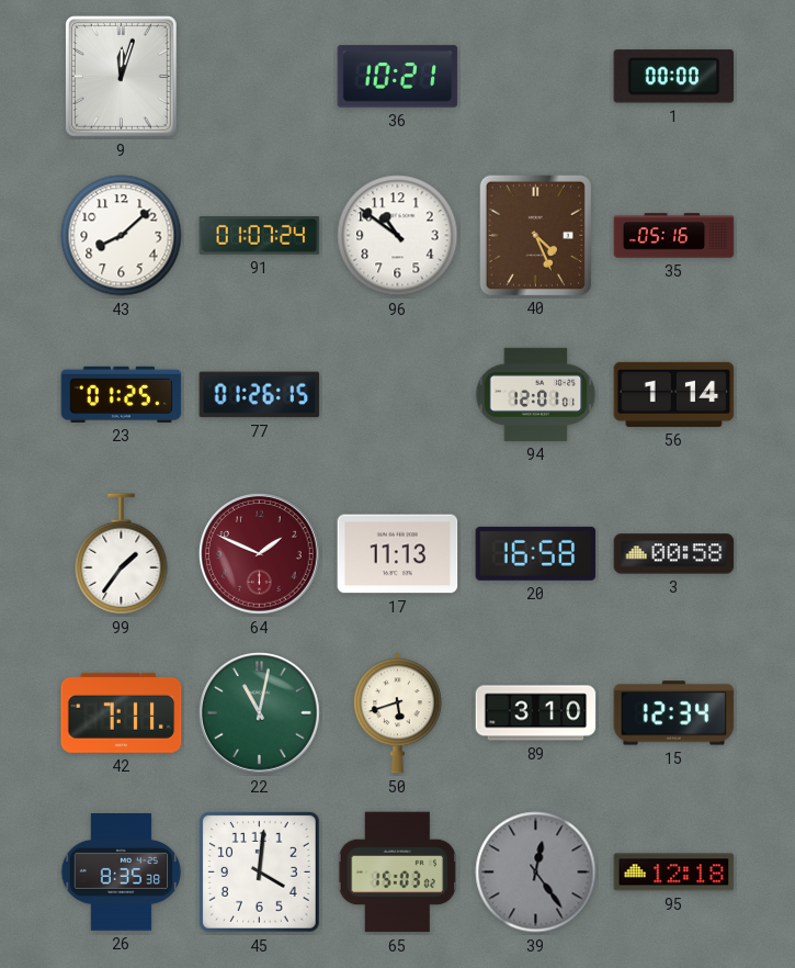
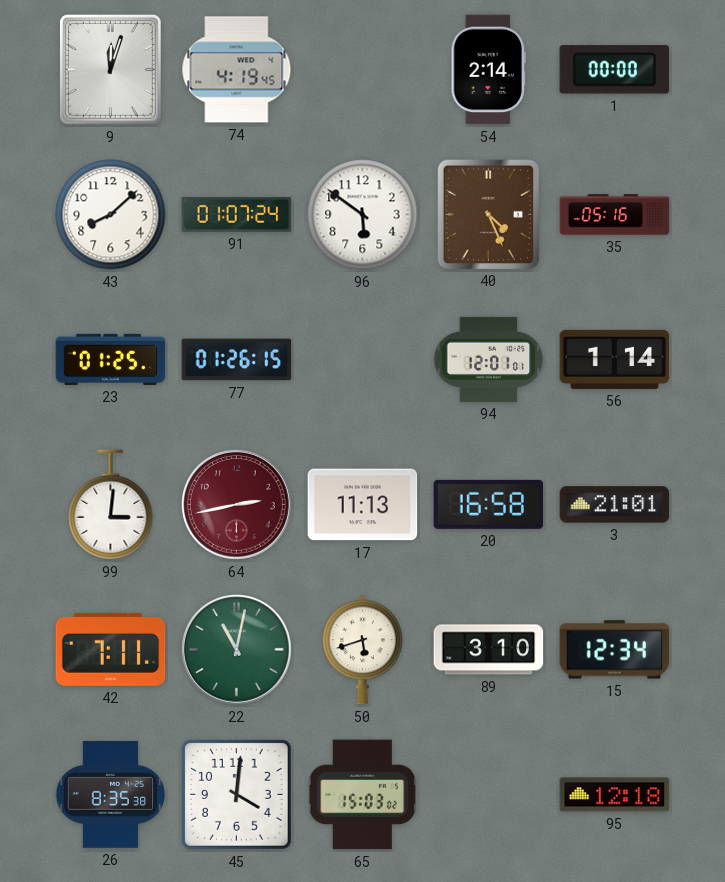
74: none -> 4:19
36: 10:21 -> none
54: none -> 2:14
96: 10:51 -> 5:51
99: 1:36 -> 3:01
64: 1:49 -> 2:43
3: 00:58 -> 21:01
39: 12:24 -> none
